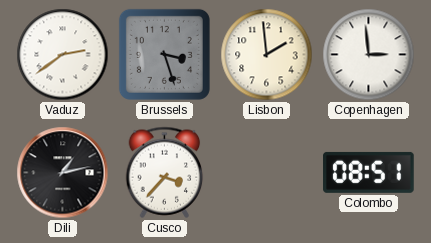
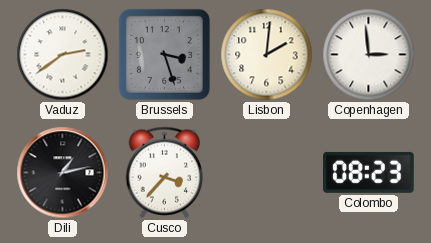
Lisbon: 1:59 -> 2:01
Colombo: 08:51 -> 08:23
